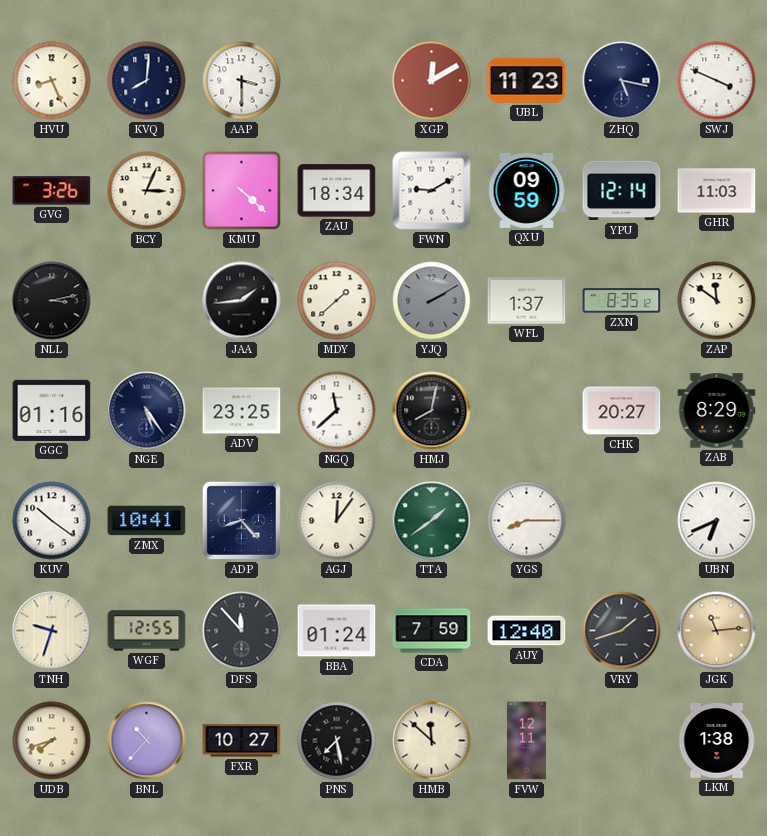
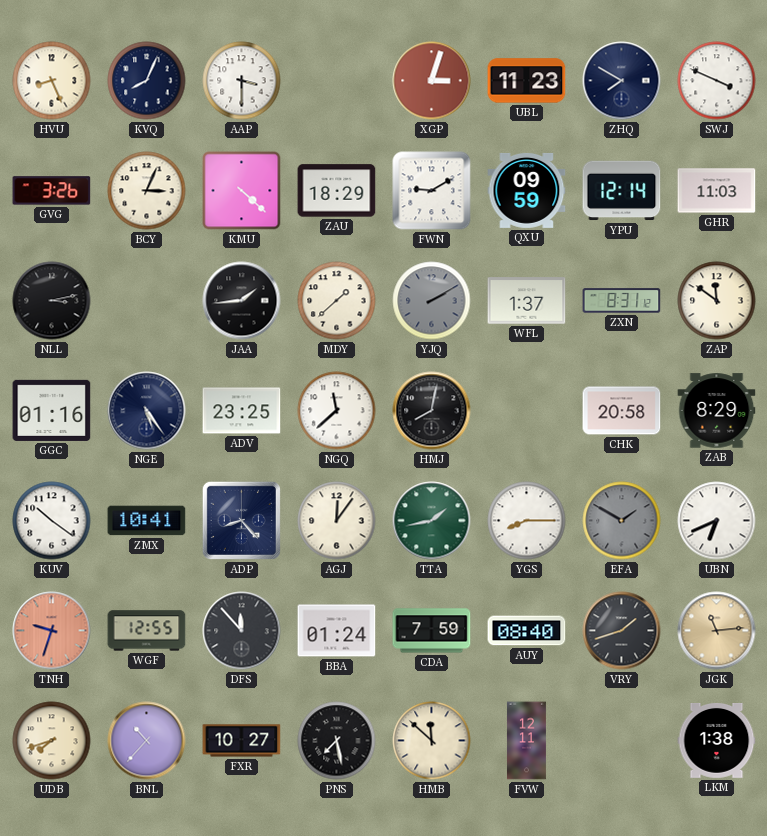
KVQ: 8:01 -> 8:04
XGP: 12:10 -> 3:03
ZHQ: 5:17 -> 7:50
ZAU: 18:34 -> 18:29
ZXN: 8:35 -> 8:31
CHK: 20:27 -> 20:58
TTA: 1:39 -> 1:43
EFA: none -> 1:50
TNH dial: cream -> salmon
AUY: 12:40 -> 08:40
